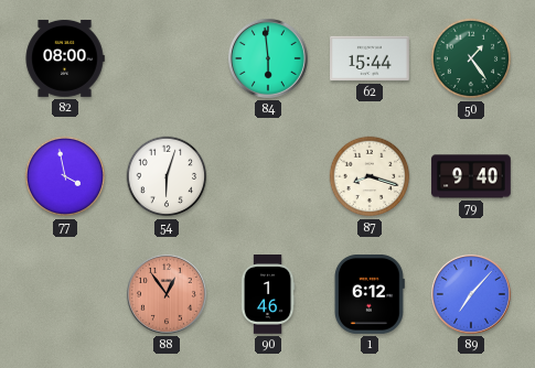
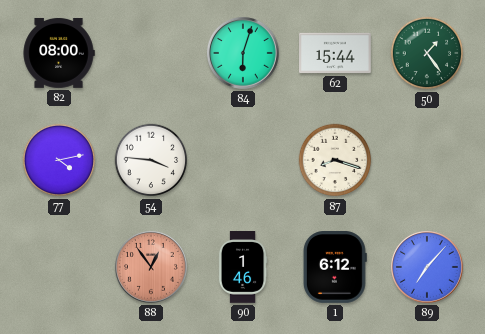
84: 5:59 -> 6:03
77: 3:58 -> 4:13
54: 6:03 -> 3:46
79: 9:40 -> none
